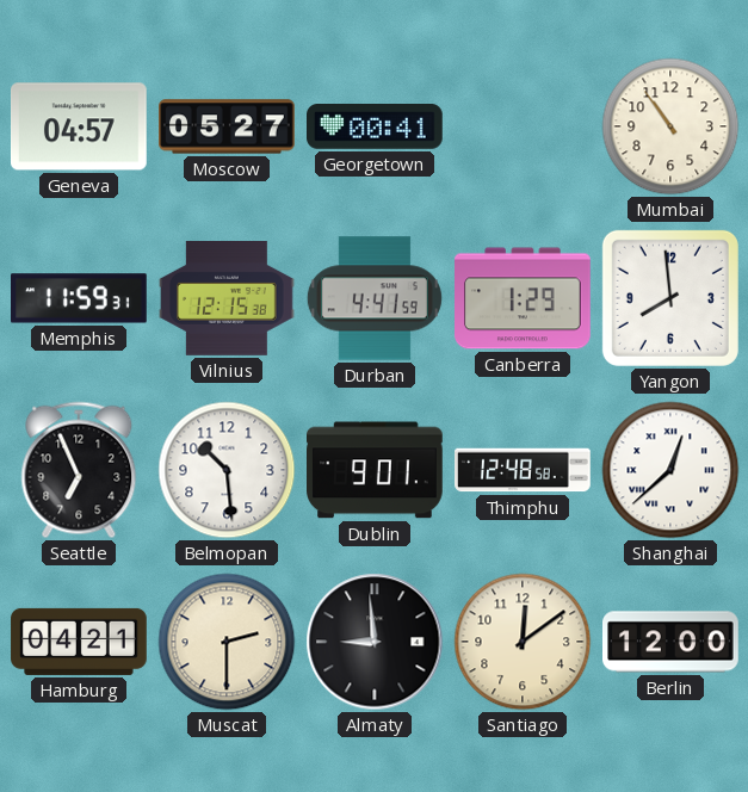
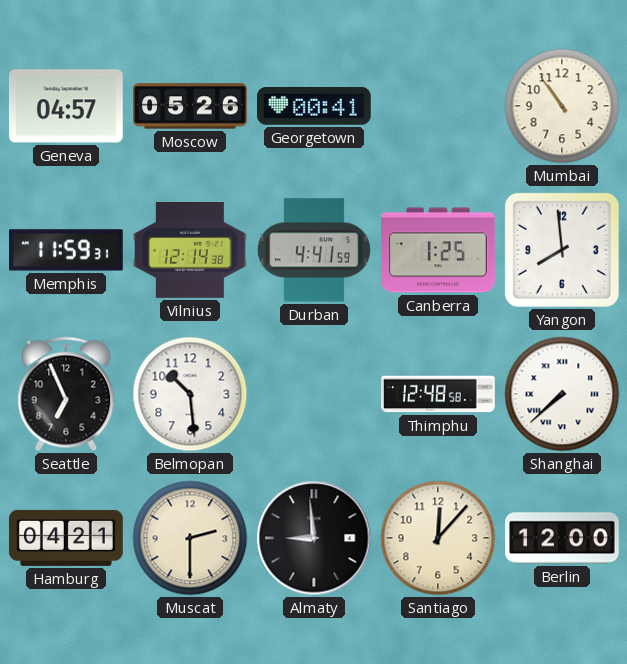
Moscow: 05:27 -> 05:26
Vilnius: 12:15 -> 12:14
Canberra: 1:29 -> 1:25
Dublin: 9:01 -> none
Shanghai: 12:38 -> 7:38
Santiago: 12:09 -> 12:07
